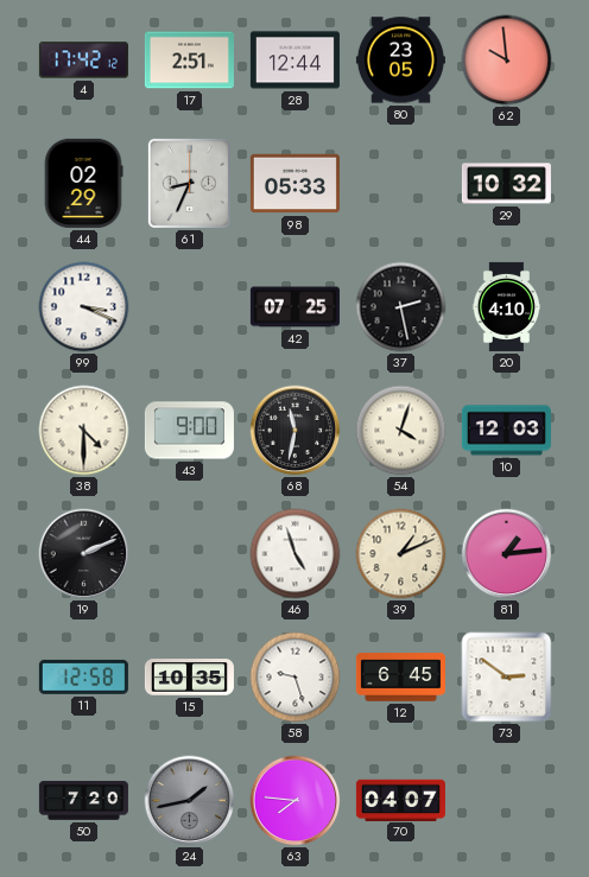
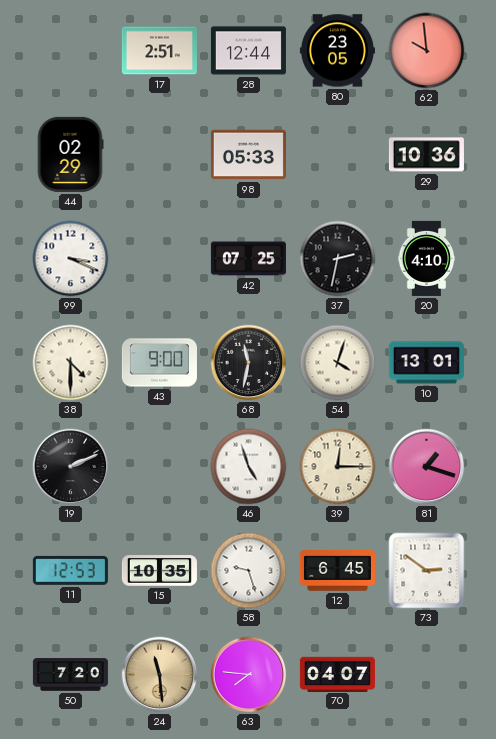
4: 17:42 -> none
61: 8:34 -> none
29: 10:32 -> 10:36
37: 2:28 -> 2:32
10: 12:03 -> 13:01
39: 1:11 -> 12:15
81: 1:14 -> 1:18
11: 12:58 -> 12:53
24: 1:43 -> 11:29
24 dial: grey -> champagne
